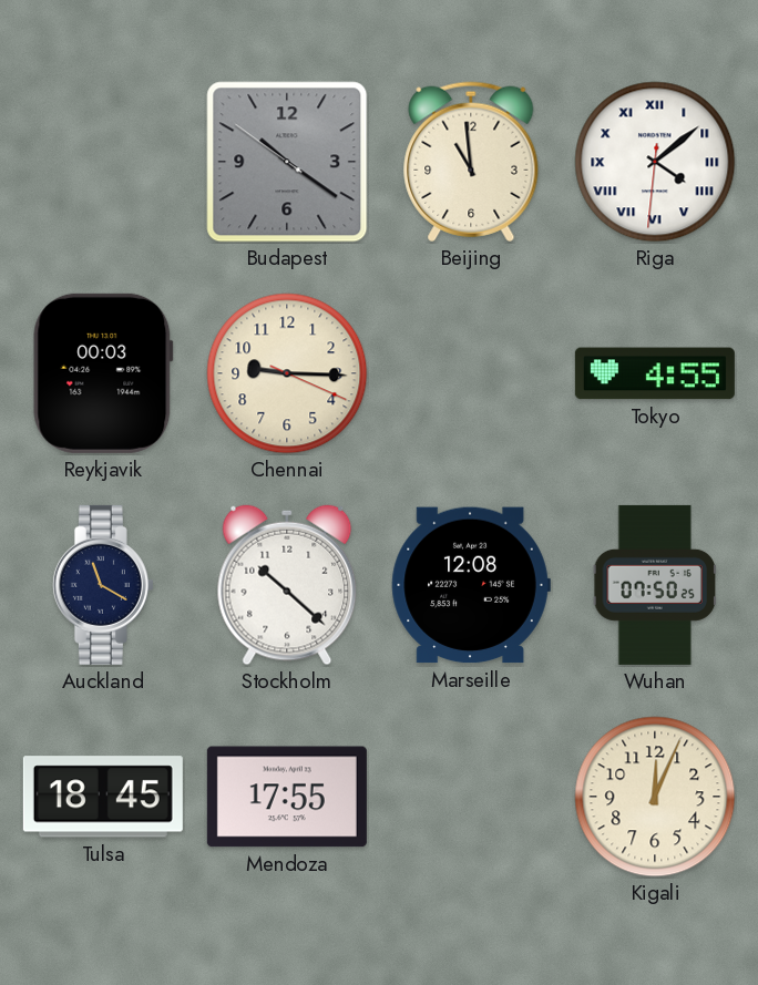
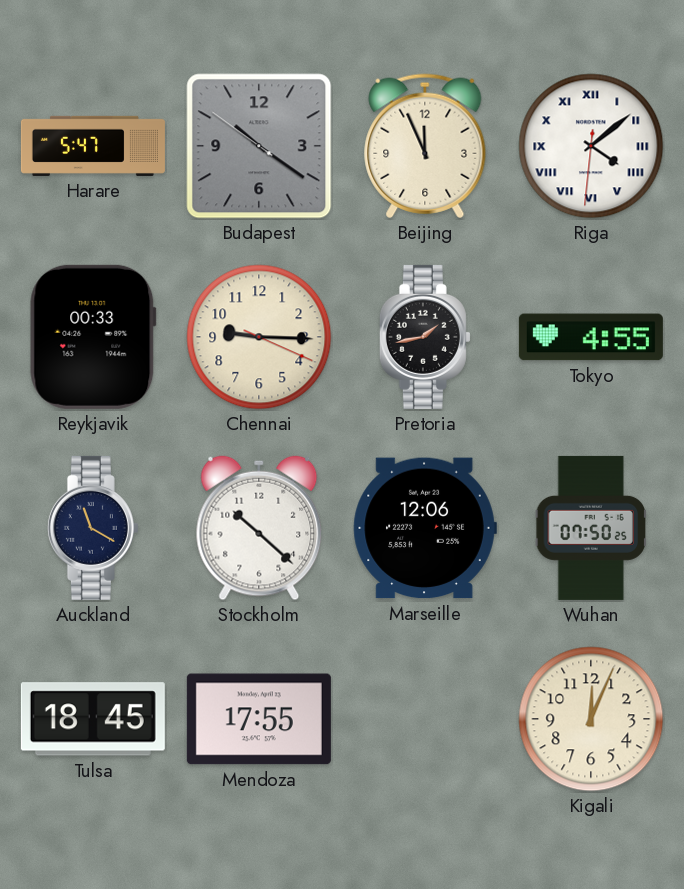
Harare: none -> 5:47
Beijing: 10:59 -> 11:56
Reykjavik: 00:03 -> 00:33
Pretoria: none -> 1:43
Marseille: 12:08 -> 12:06
